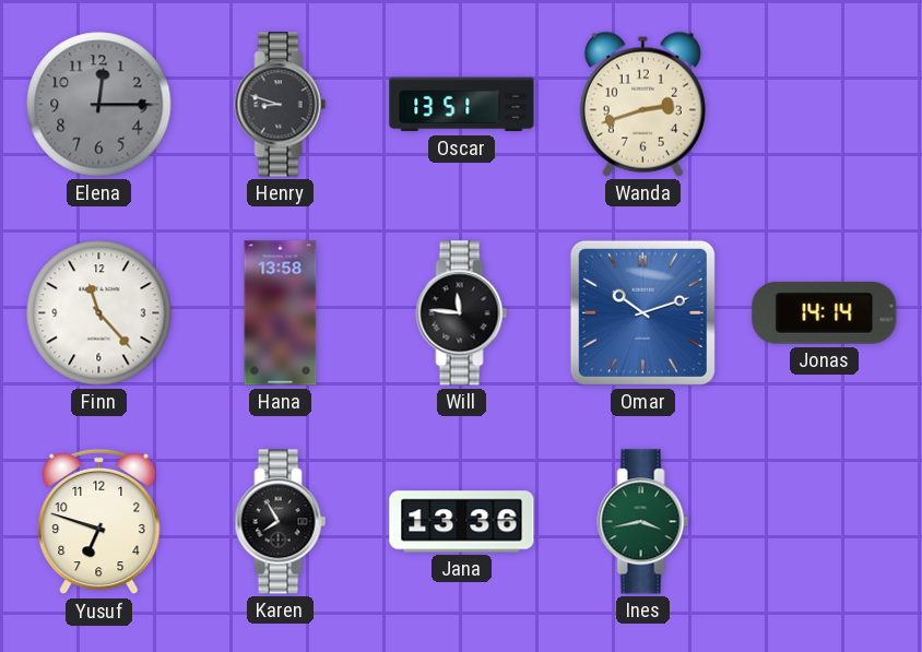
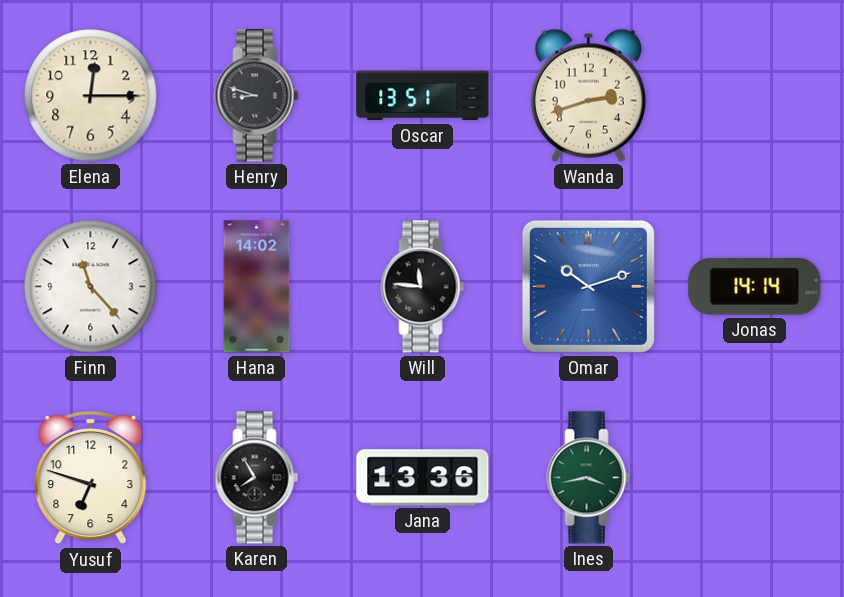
Elena dial: grey -> cream
Hana: 13:58 -> 14:02
